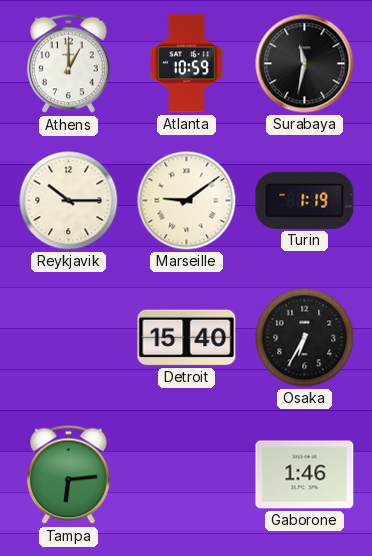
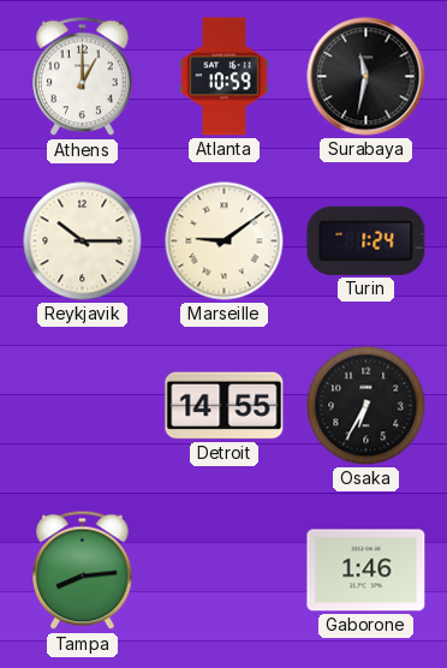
Turin: 1:19 -> 1:24
Detroit: 15:40 -> 14:55
Tampa: 6:14 -> 8:14
